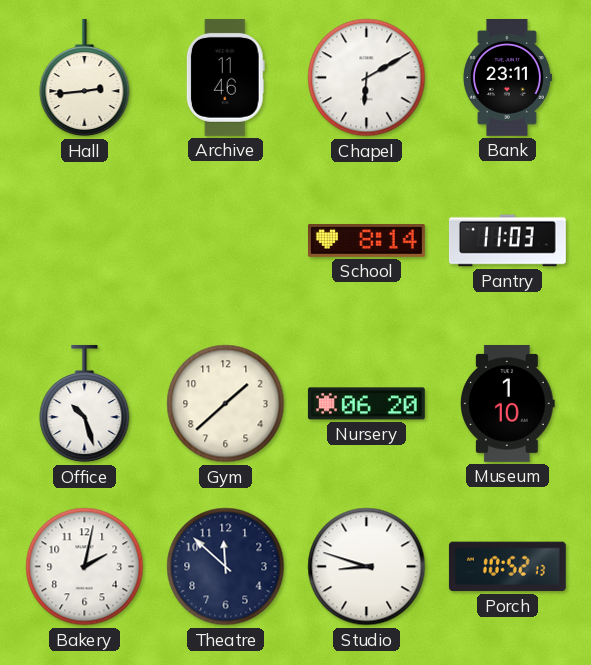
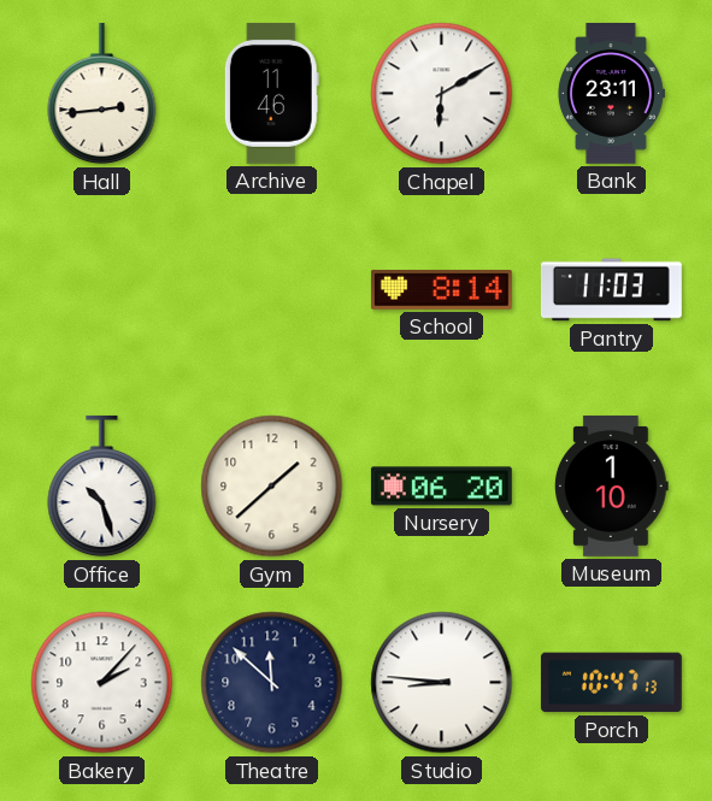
Bakery: 2:02 -> 2:07
Studio: 8:48 -> 8:46
Porch: 10:52 -> 10:47
